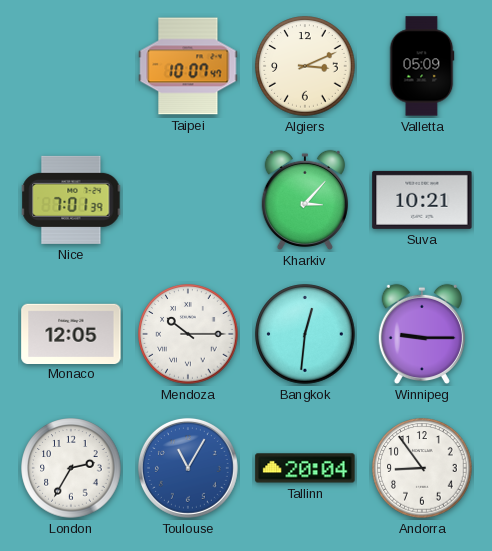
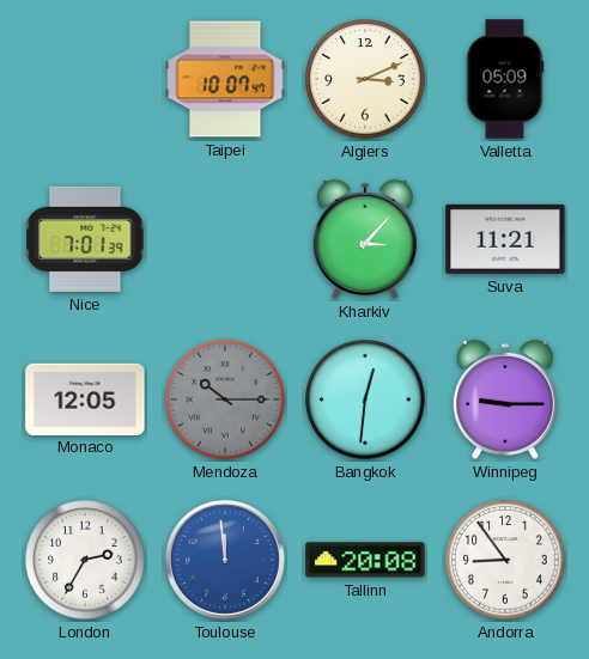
Suva: 10:21 -> 11:21
Mendoza dial: white -> grey
Toulouse: 11:05 -> 11:59
Tallinn: 20:04 -> 20:08
